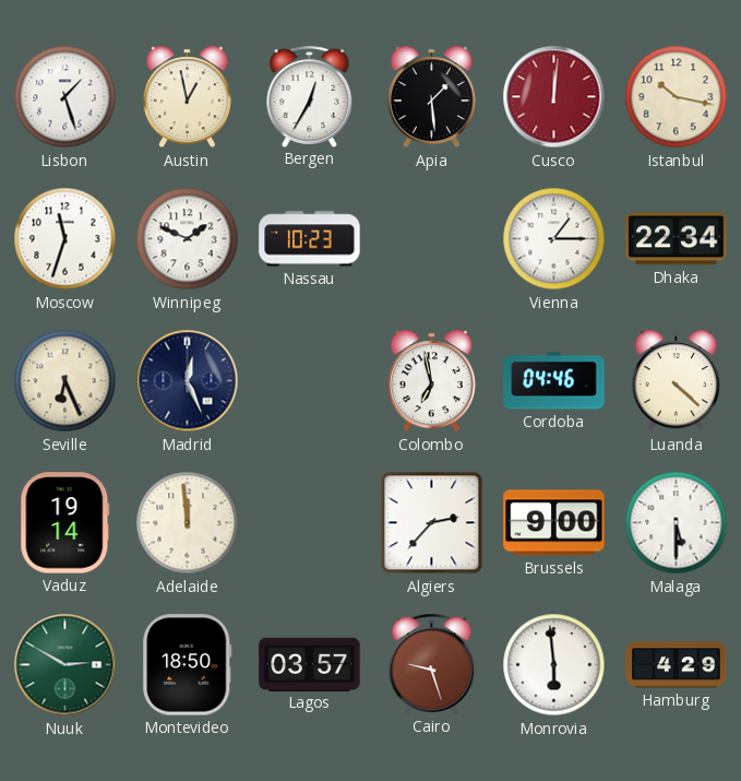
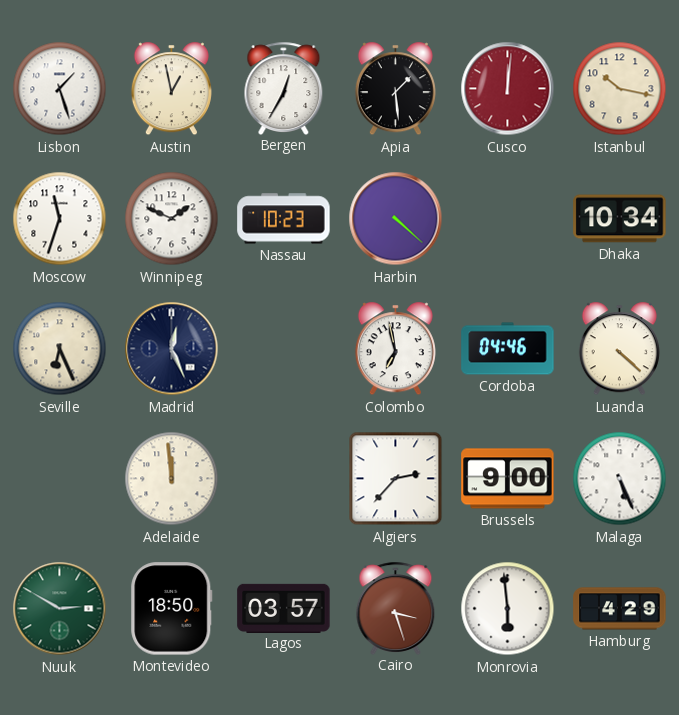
Harbin: none -> 4:22
Vienna: 1:15 -> none
Dhaka: 22:34 -> 10:34
Vaduz: 19:14 -> none
Malaga: 5:30 -> 5:26
Cairo: 9:27 -> 3:27
